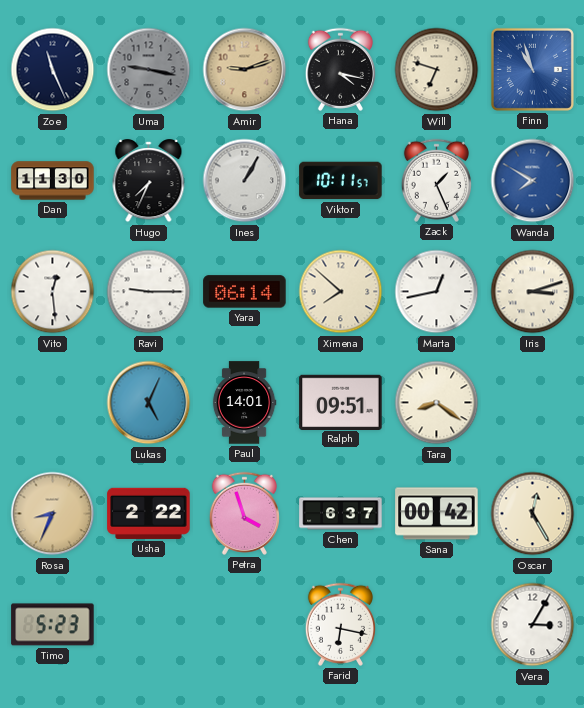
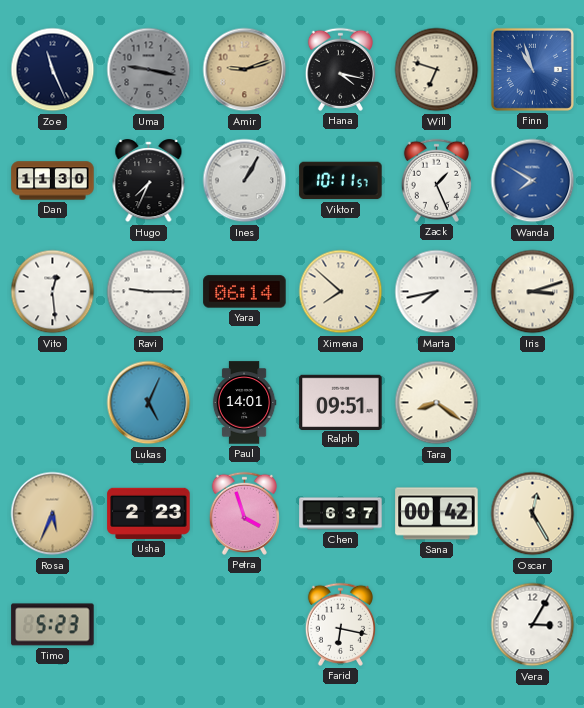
Marta: 12:43 -> 7:43
Rosa: 8:34 -> 5:34
Usha: 2:22 -> 2:23
